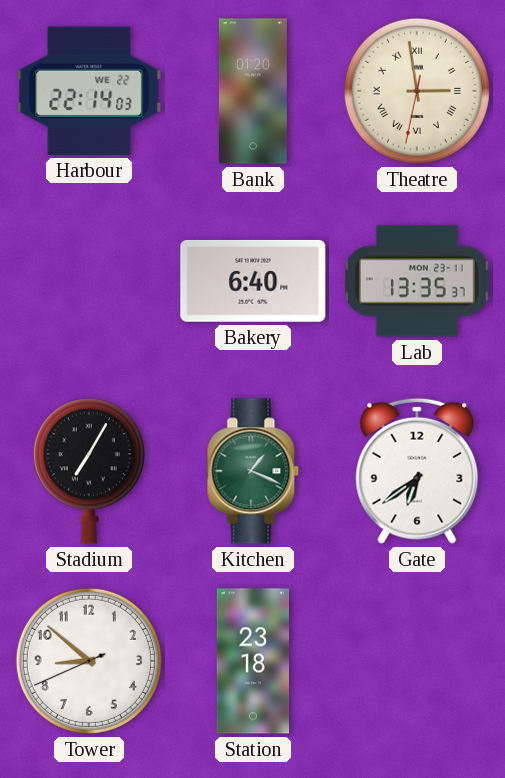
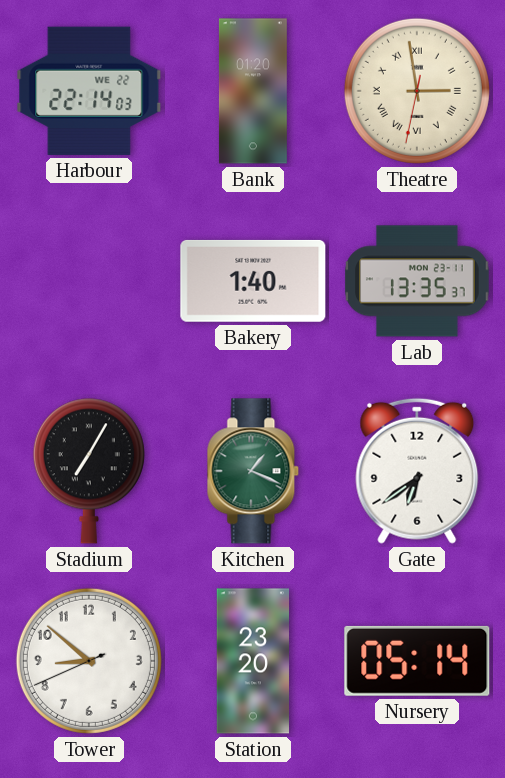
Bakery: 6:40 -> 1:40
Station: 23:18 -> 23:20
Nursery: none -> 05:14
